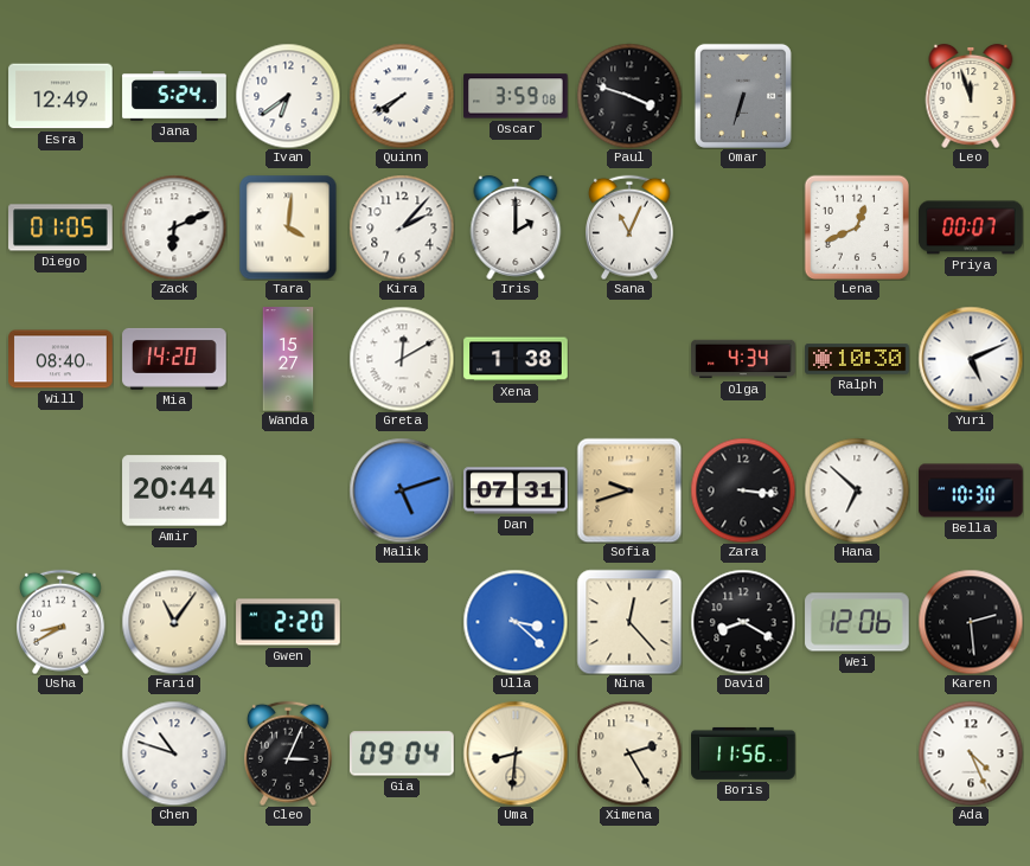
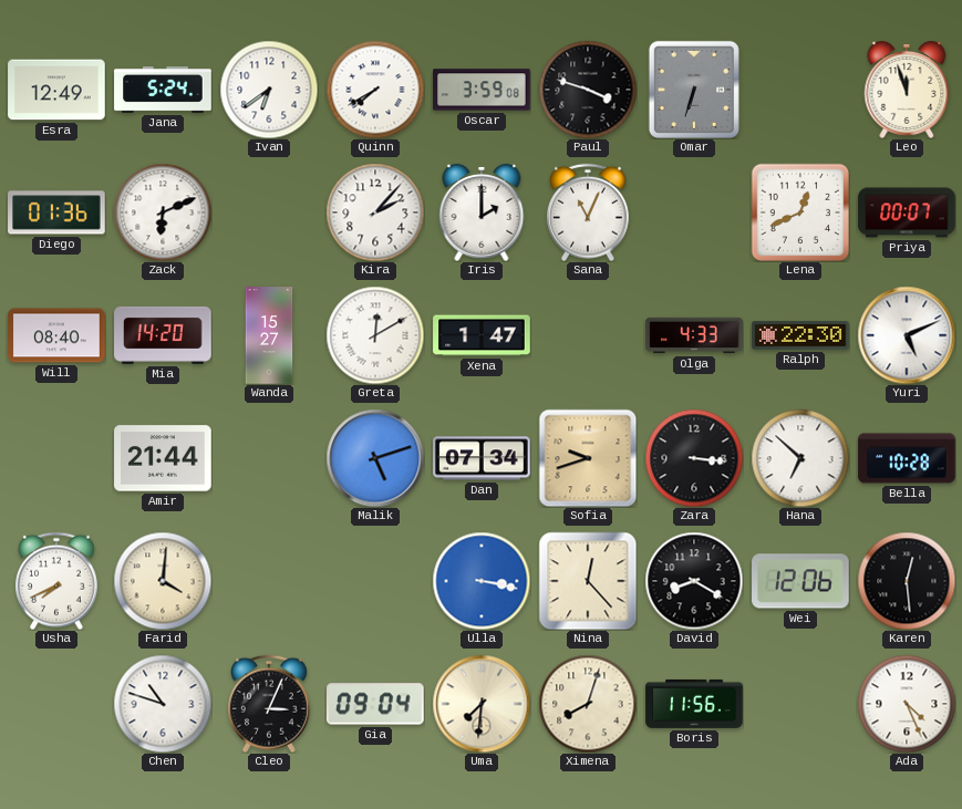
Diego: 01:05 -> 01:36
Tara: 4:01 -> none
Xena: 1:38 -> 1:47
Olga: 4:34 -> 4:33
Ralph: 10:30 -> 22:30
Amir: 20:44 -> 21:44
Dan: 07:31 -> 07:34
Bella: 10:30 -> 10:28
Usha: 8:40 -> 7:41
Farid: 11:06 -> 4:01
Gwen: 2:20 -> none
Ulla: 3:22 -> 3:17
Karen: 2:29 -> 12:29
Uma: 8:31 -> 7:31
Ximena: 2:25 -> 8:03
